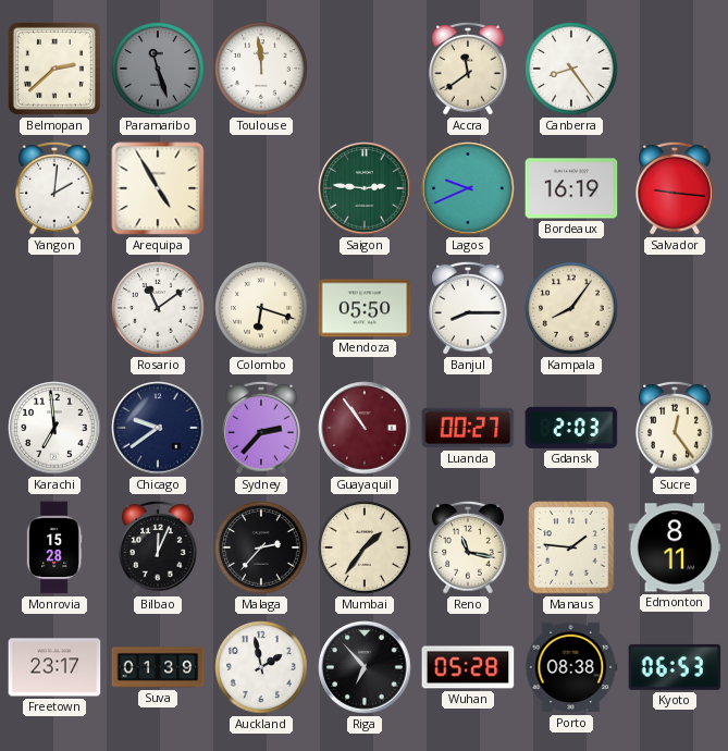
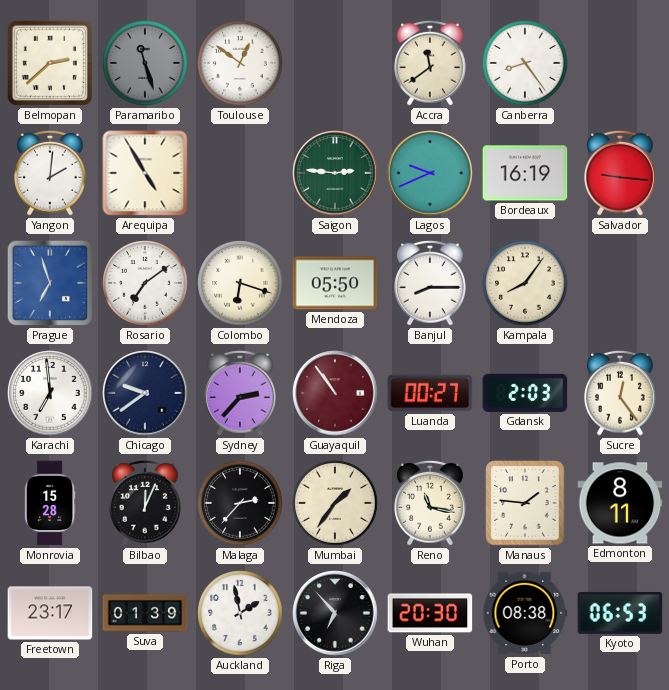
Toulouse: 11:59 -> 12:51
Prague: none -> 6:57
Rosario: 11:09 -> 7:09
Wuhan: 05:28 -> 20:30
